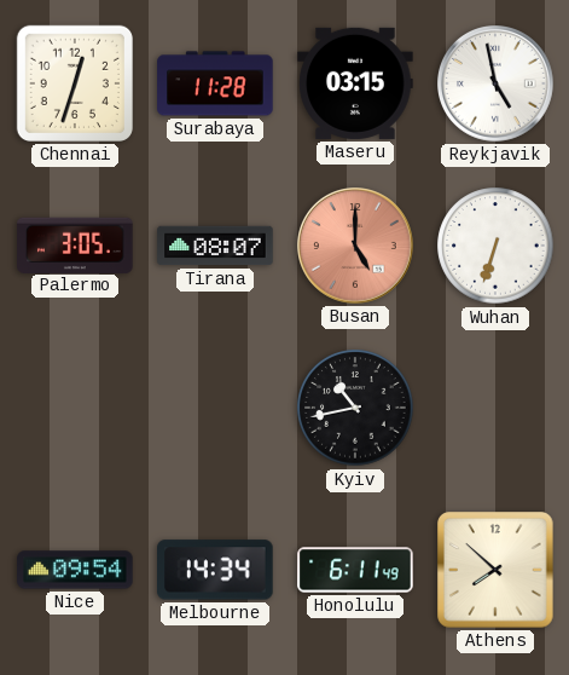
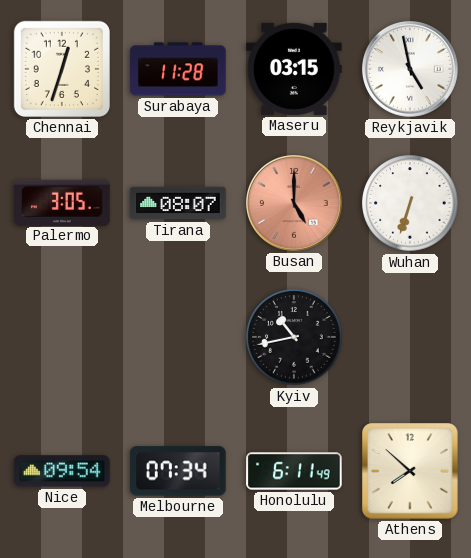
Melbourne: 14:34 -> 07:34
